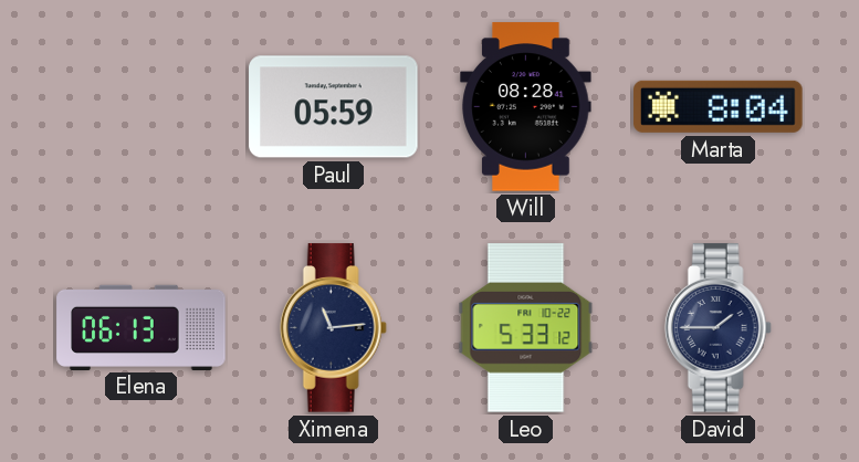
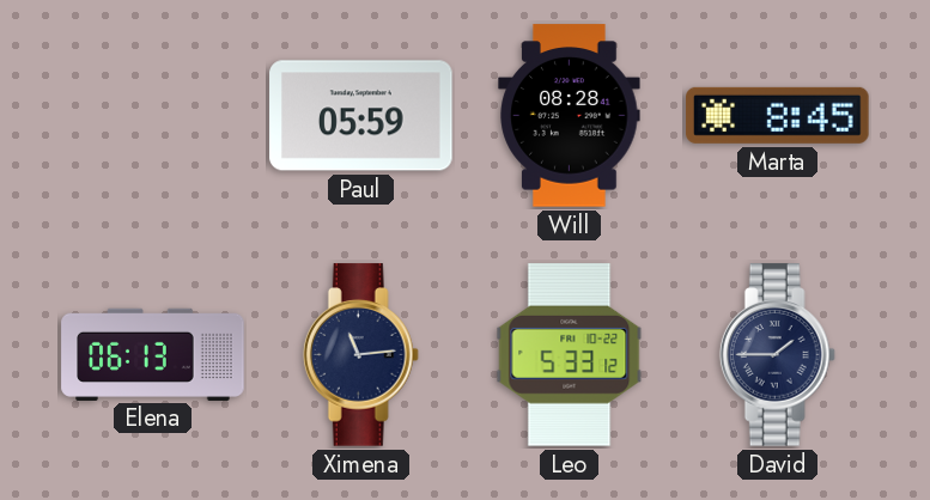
Marta: 8:04 -> 8:45
